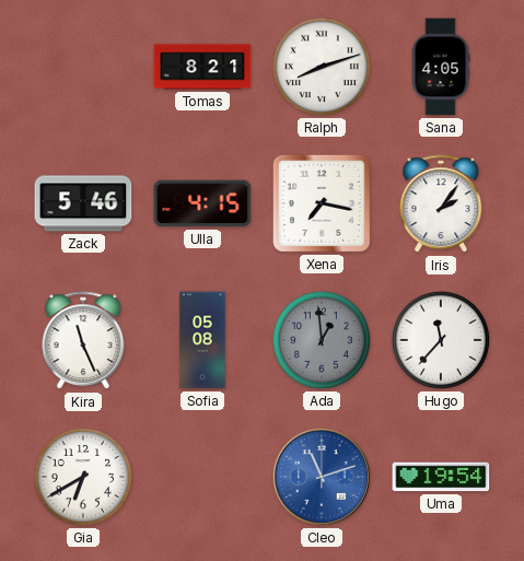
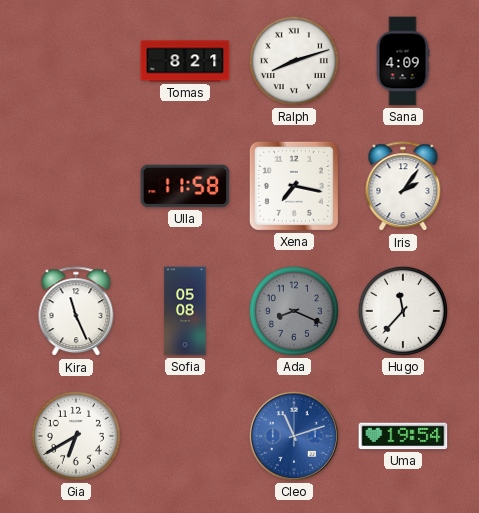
Sana: 4:05 -> 4:09
Zack: 5:46 -> none
Ulla: 4:15 -> 11:58
Ada: 12:59 -> 8:19
